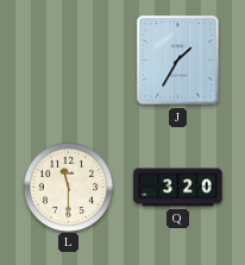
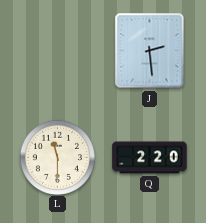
J: 1:35 -> 2:29
Q: 3:20 -> 2:20
